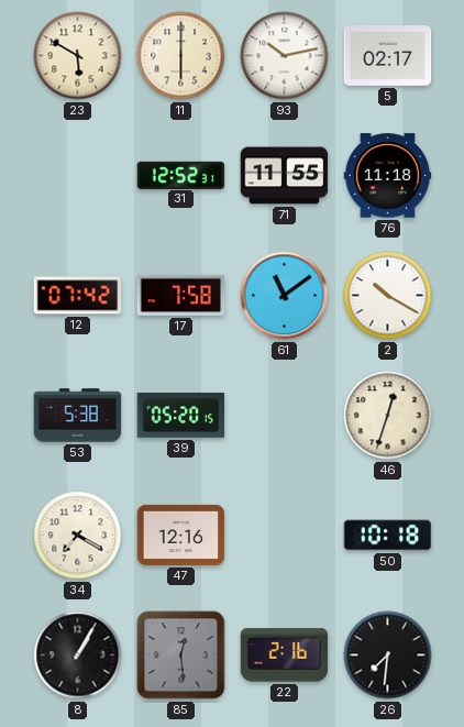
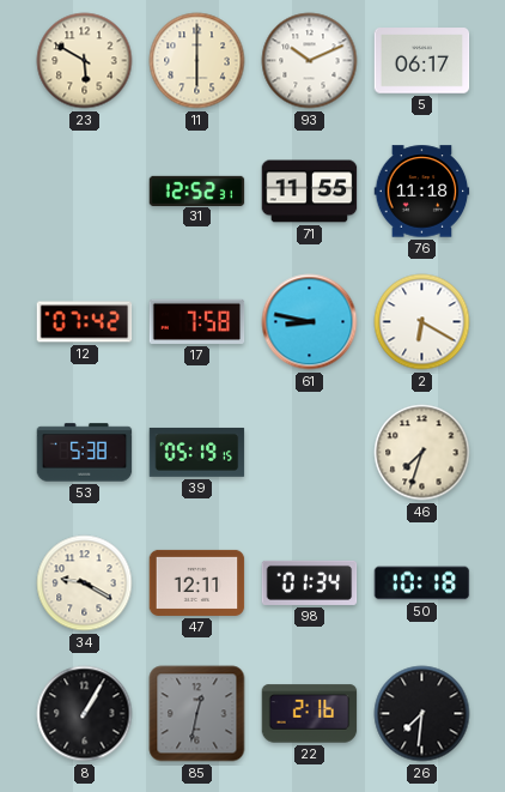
93: 10:13 -> 10:11
5: 02:17 -> 06:17
61: 11:09 -> 8:47
2: 10:20 -> 6:20
39: 05:20 -> 05:19
46: 12:33 -> 7:33
34: 7:20 -> 9:20
47: 12:16 -> 12:11
98: none -> 01:34
85: 12:29 -> 12:32
